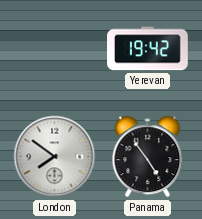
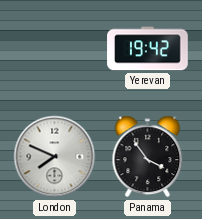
London: 7:51 -> 7:49
Panama: 4:54 -> 3:54
